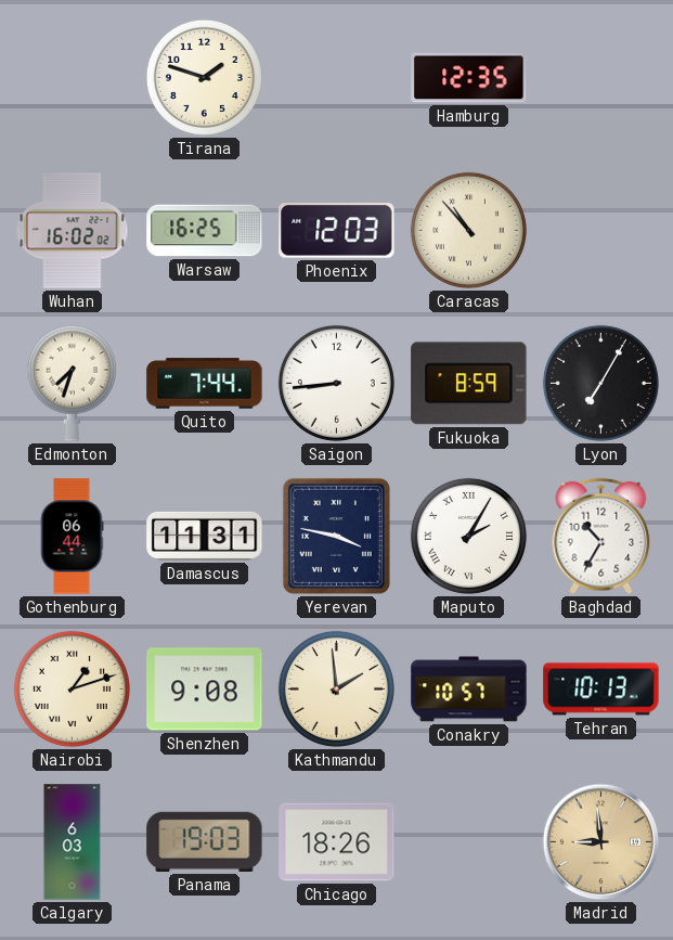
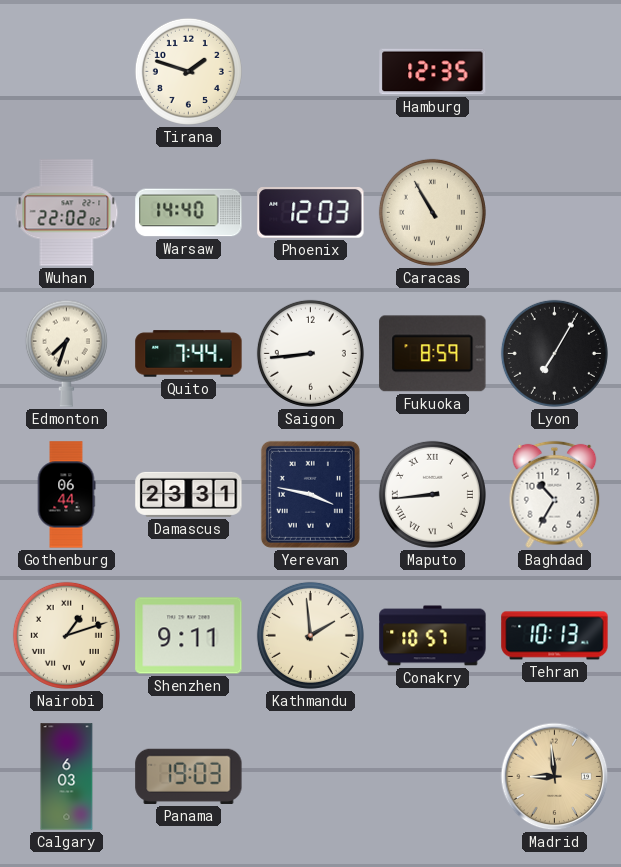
Wuhan: 16:02 -> 22:02
Warsaw: 16:25 -> 14:40
Caracas: 10:53 -> 10:55
Damascus: 11:31 -> 23:31
Maputo: 2:05 -> 8:44
Shenzhen: 9:08 -> 9:11
Chicago: 18:26 -> none
